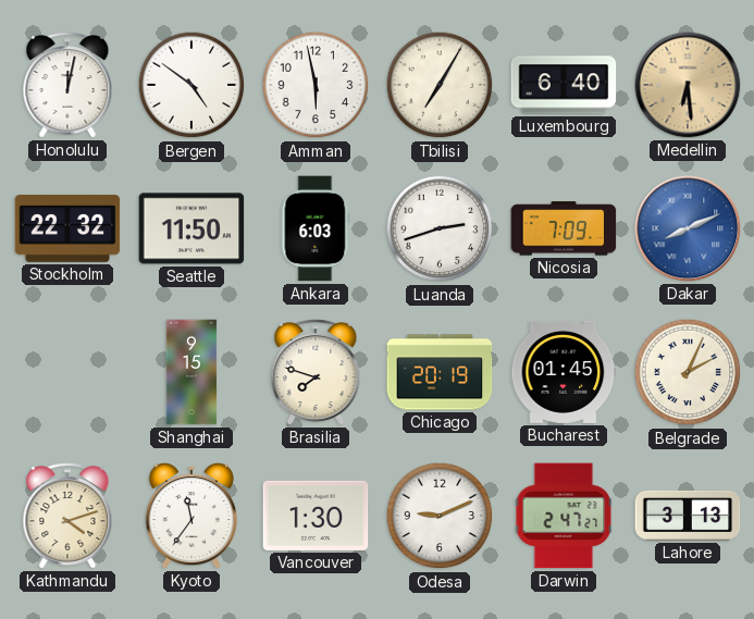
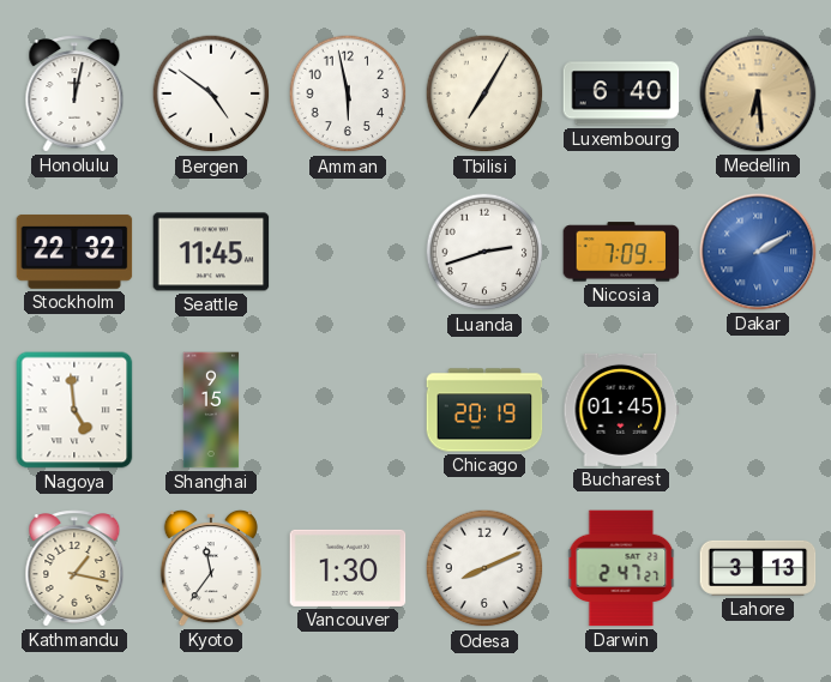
Seattle: 11:50 -> 11:45
Ankara: 6:03 -> none
Dakar: 8:11 -> 2:10
Nagoya: none -> 4:59
Brasilia: 7:48 -> none
Belgrade: 2:04 -> none
Kathmandu: 4:12 -> 1:17
Odesa: 9:11 -> 8:11
